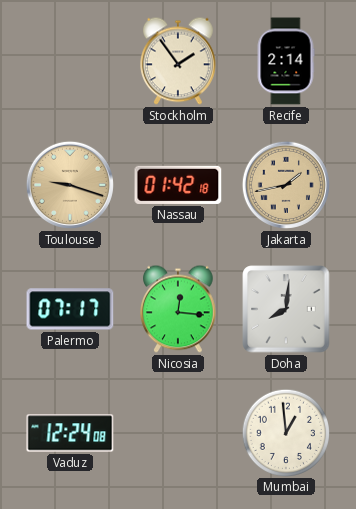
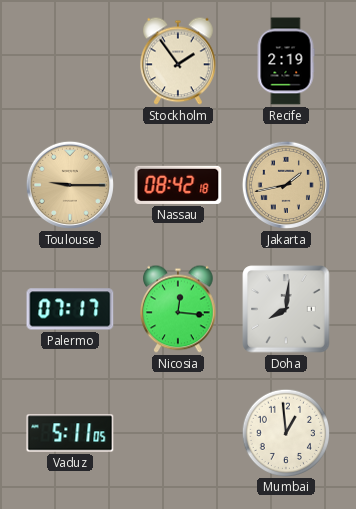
Recife: 2:14 -> 2:19
Toulouse: 9:18 -> 9:15
Nassau: 01:42 -> 08:42
Vaduz: 12:24 -> 5:11
